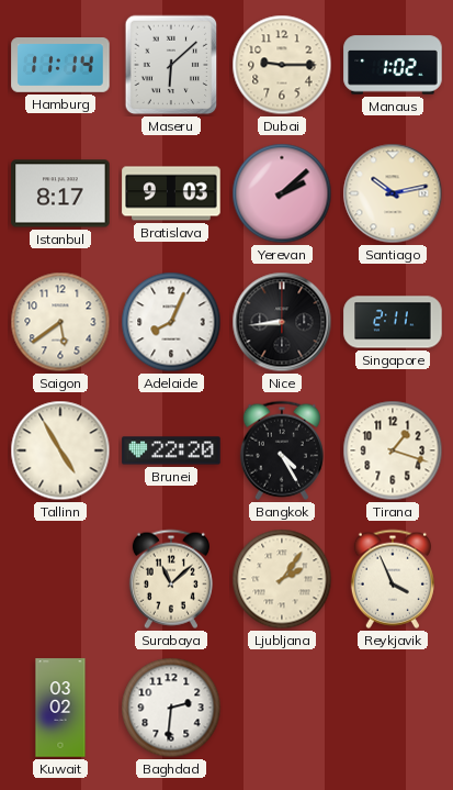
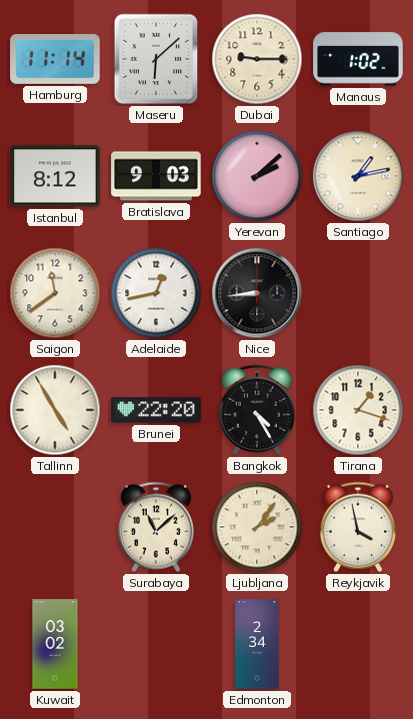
Istanbul: 8:17 -> 8:12
Santiago: 10:13 -> 1:13
Saigon: 5:39 -> 11:39
Adelaide: 8:04 -> 12:43
Singapore: 2:11 -> none
Reykjavik: 3:56 -> 3:58
Baghdad: 2:31 -> none
Edmonton: none -> 2:34
